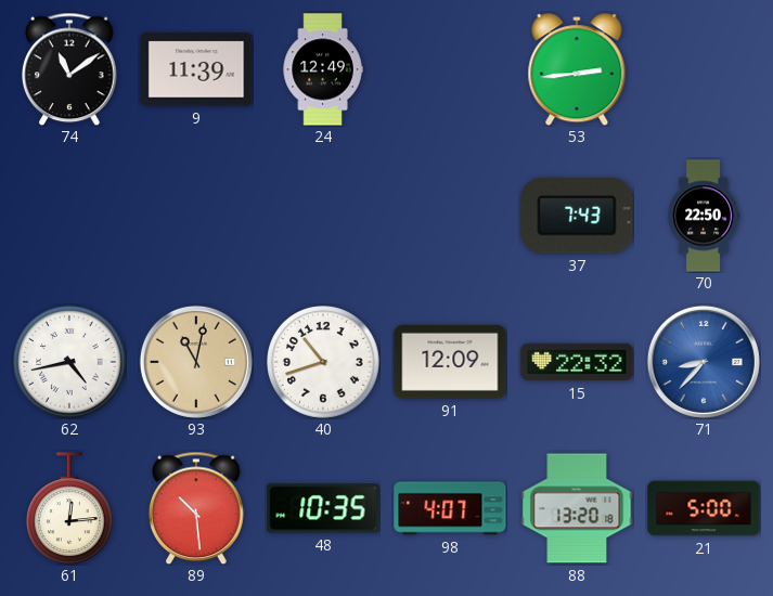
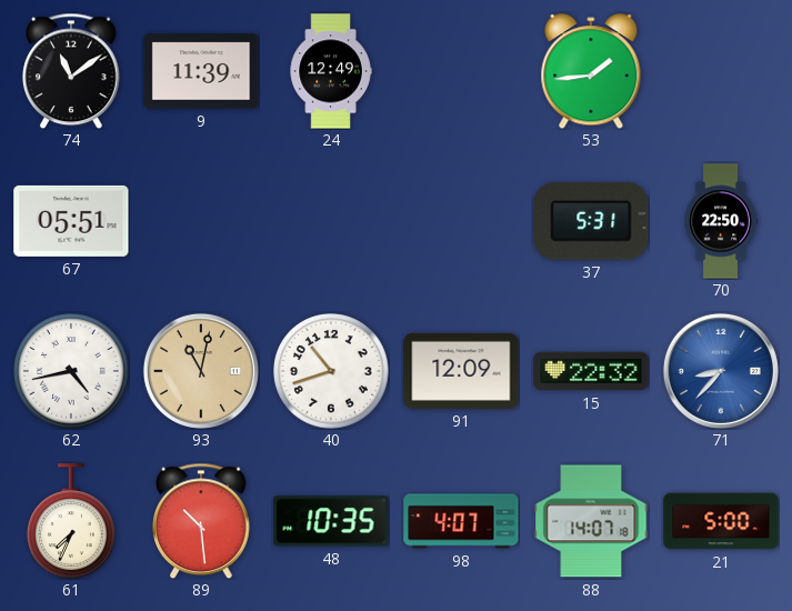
53: 2:44 -> 1:44
67: none -> 05:51
37: 7:43 -> 5:31
61: 12:14 -> 7:34
88: 13:20 -> 14:07
